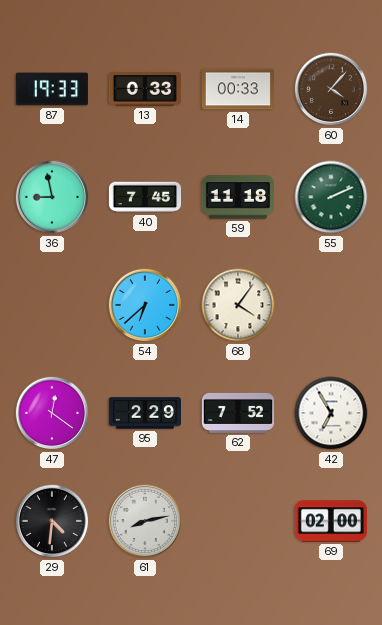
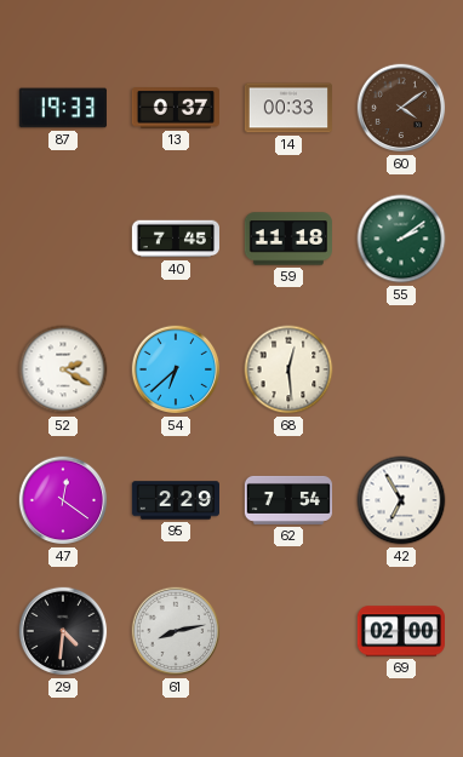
13: 0:33 -> 0:37
60: 4:07 -> 4:09
36: 8:58 -> none
55: 2:11 -> 2:09
52: none -> 2:20
68: 4:06 -> 12:29
62: 7:52 -> 7:54
